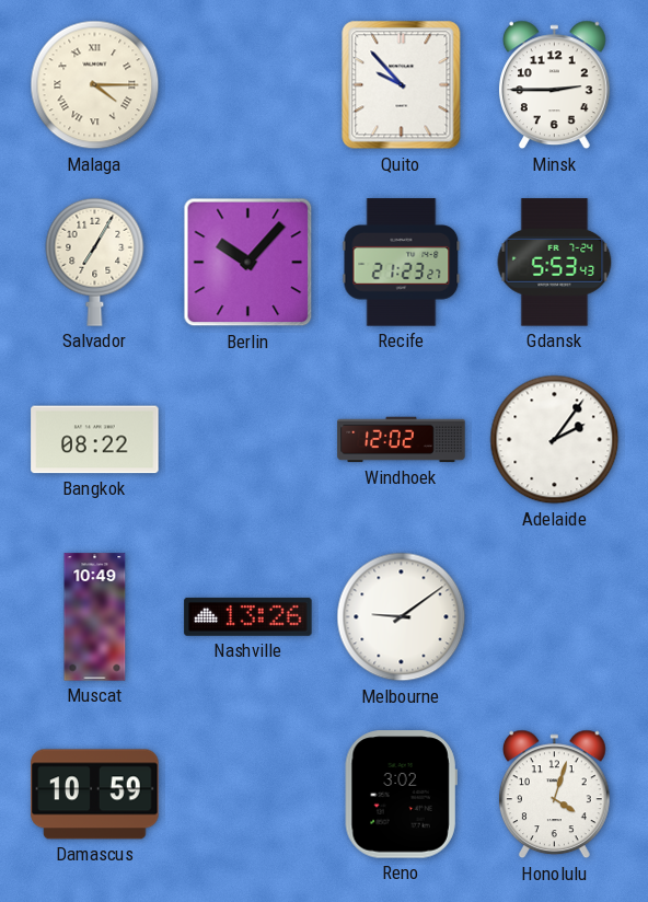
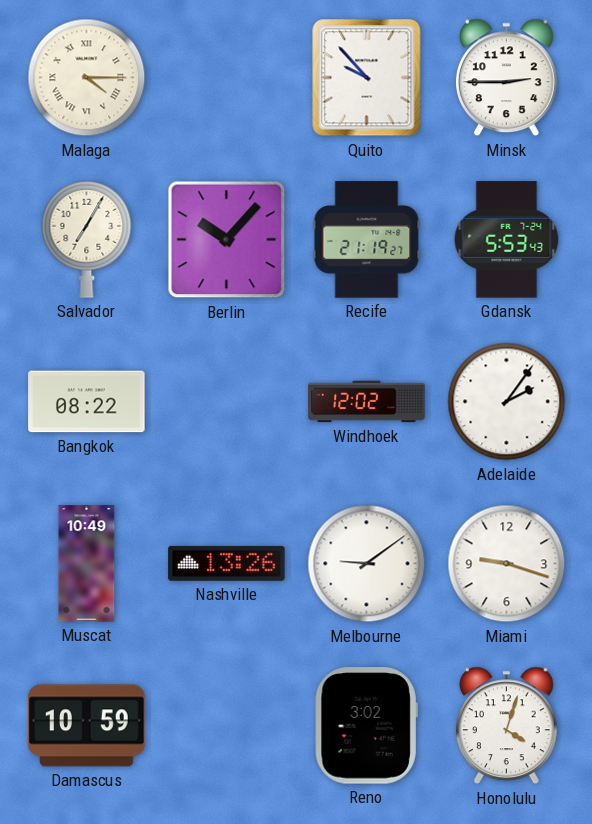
Recife: 21:23 -> 21:19
Miami: none -> 9:18
